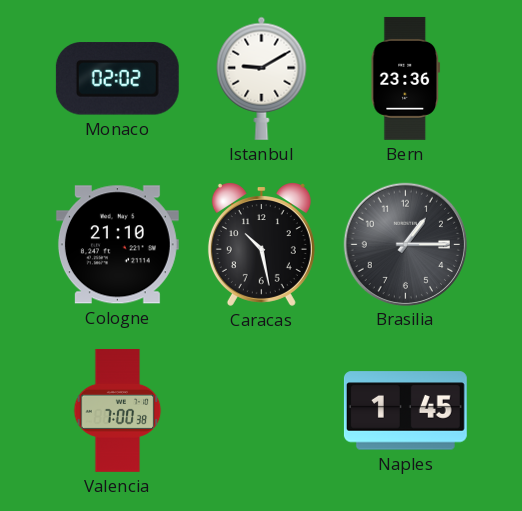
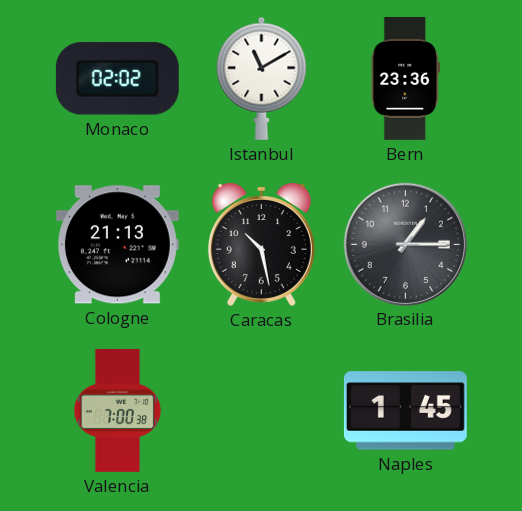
Istanbul: 9:10 -> 11:10
Cologne: 21:10 -> 21:13
